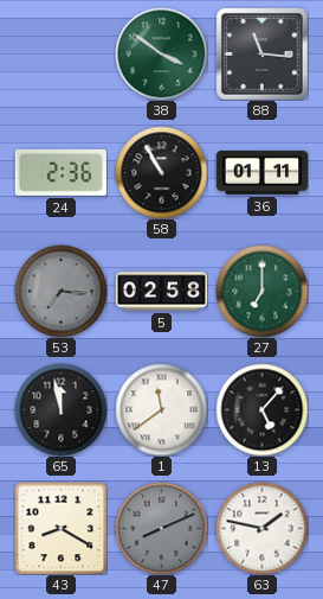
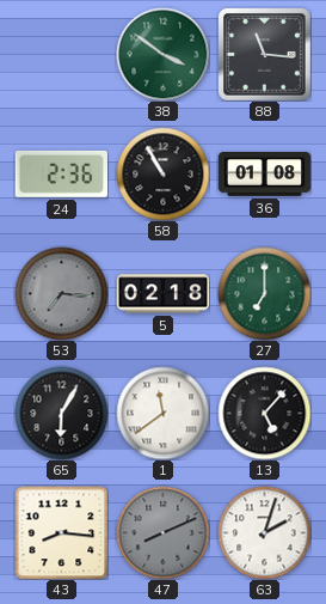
36: 01:11 -> 01:08
5: 02:58 -> 02:18
65: 11:58 -> 6:05
43: 8:20 -> 8:16
63: 1:47 -> 2:03
